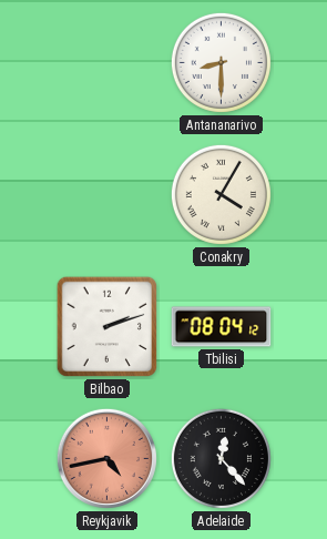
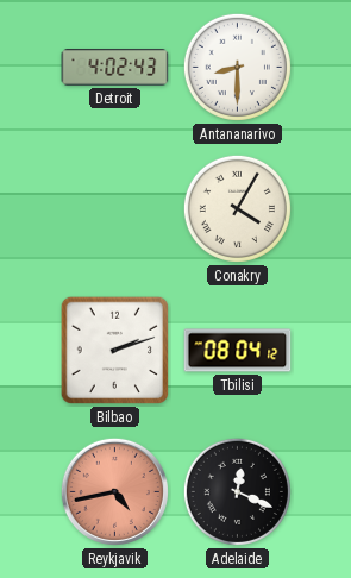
Detroit: none -> 4:02
Adelaide: 12:23 -> 12:19
